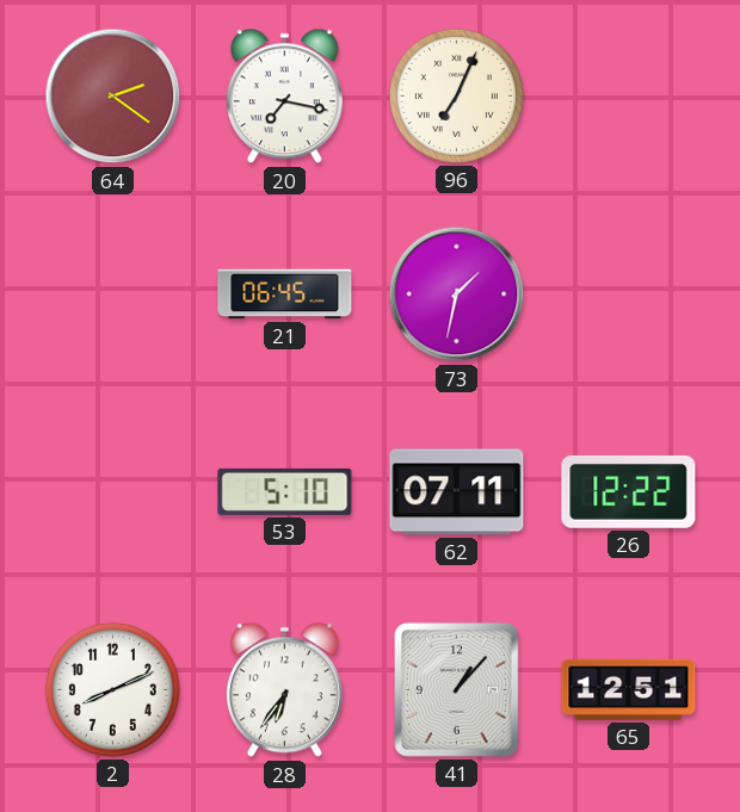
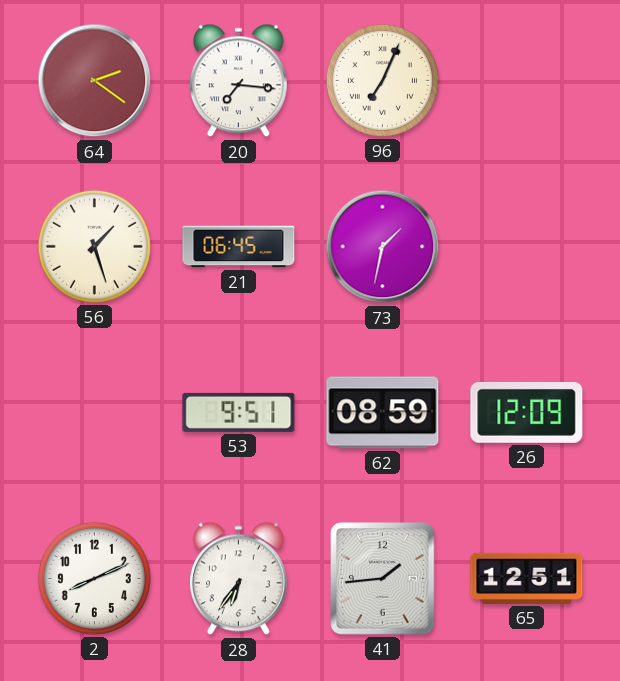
20: 7:17 -> 7:16
56: none -> 1:27
53: 5:10 -> 9:51
62: 07:11 -> 08:59
26: 12:22 -> 12:09
41: 1:07 -> 1:44
